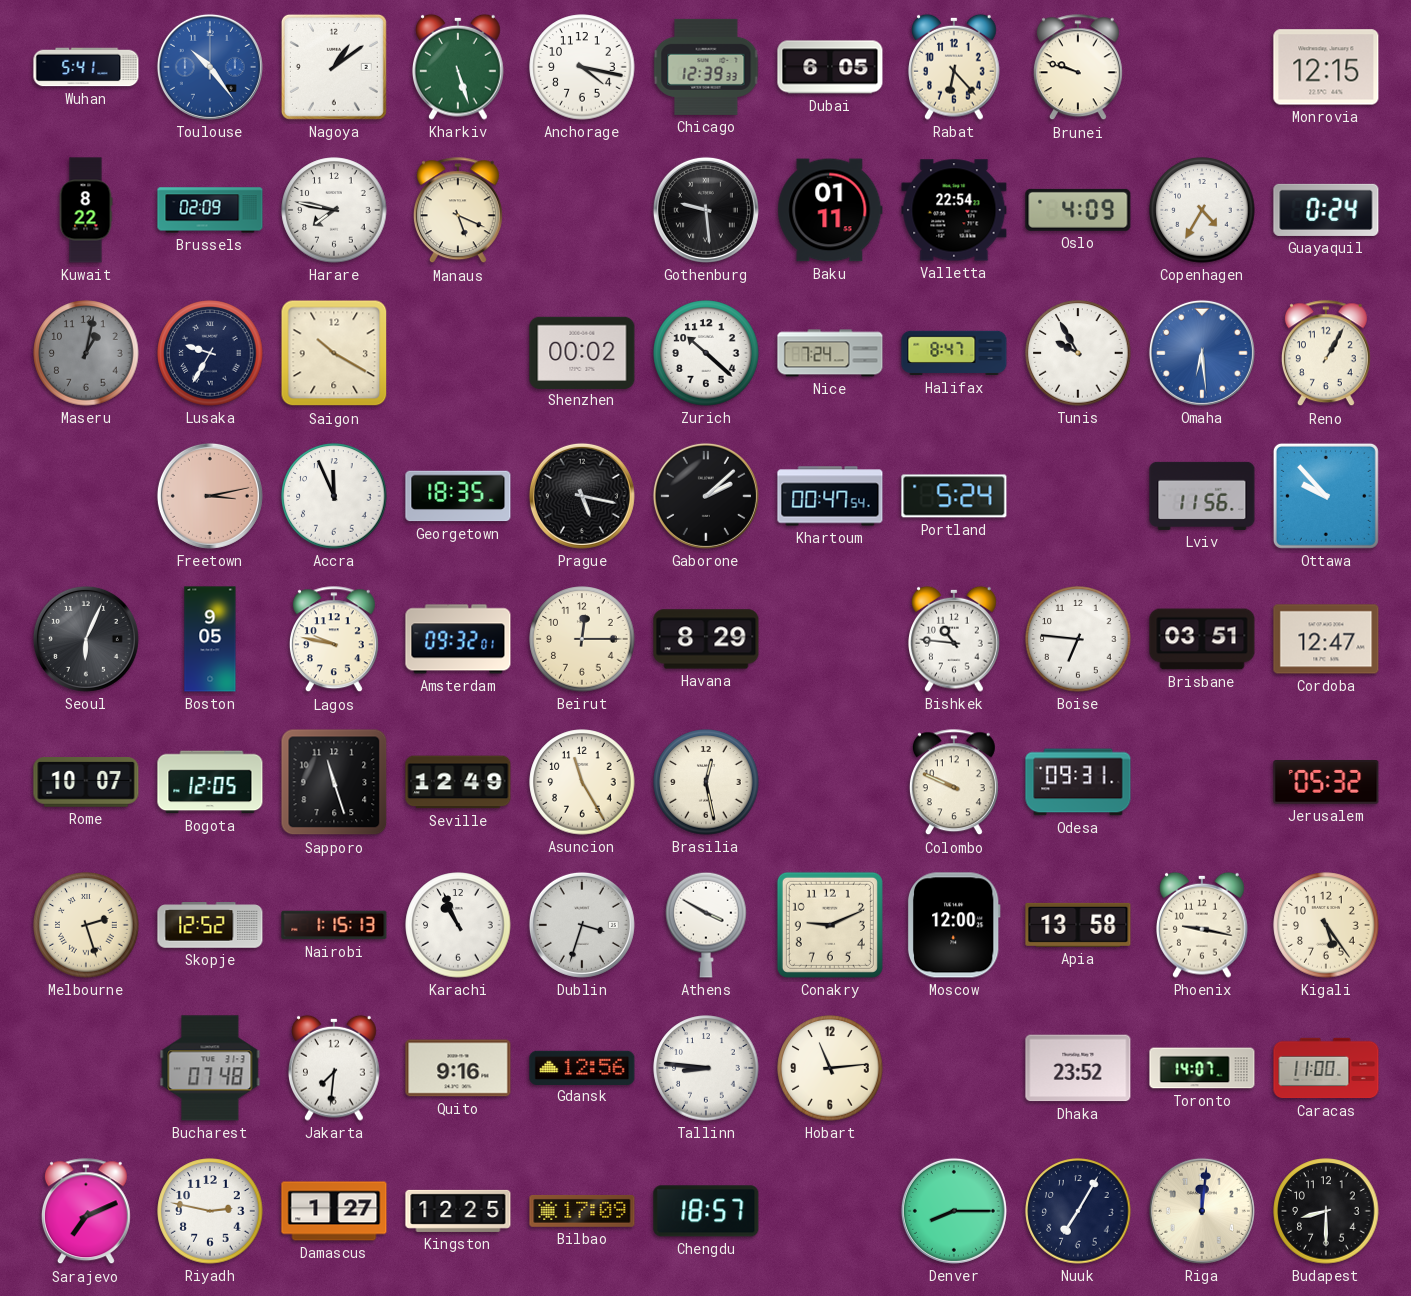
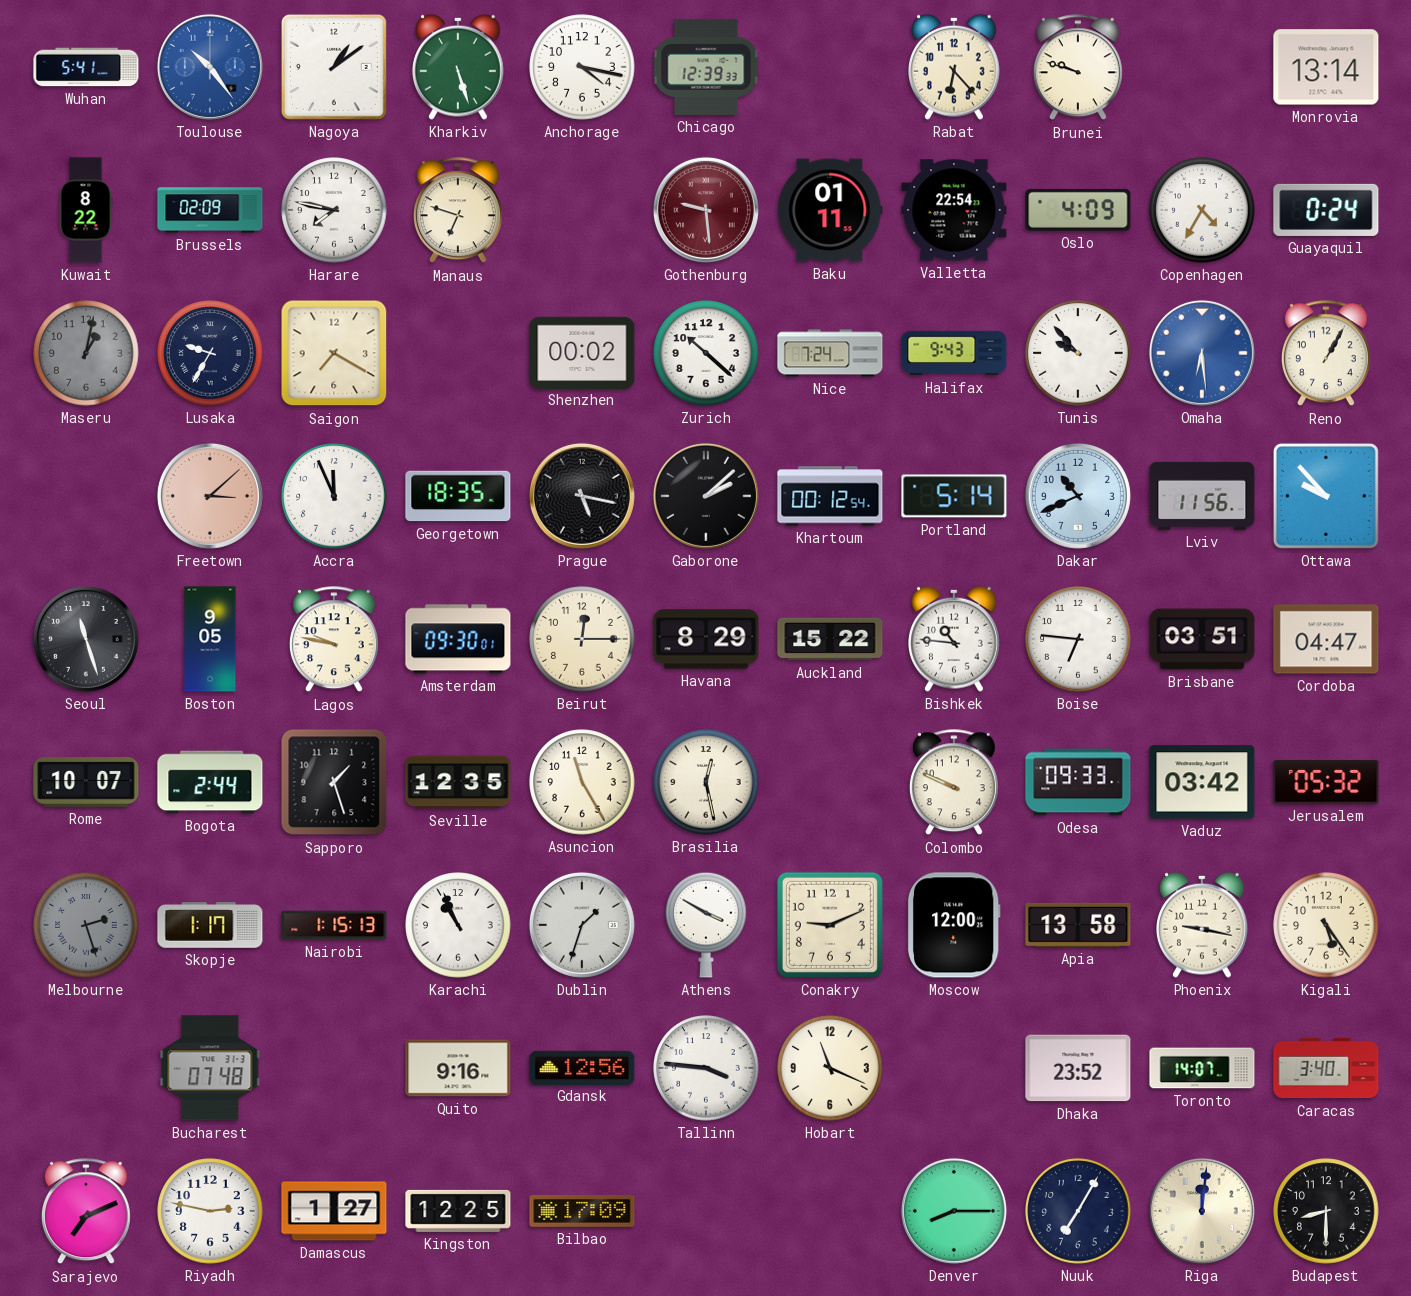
Dubai: 6:05 -> none
Monrovia: 12:15 -> 13:14
Manaus: 5:19 -> 6:48
Gothenburg dial: black -> burgundy
Saigon: 10:20 -> 7:20
Halifax: 8:47 -> 9:43
Tunis: 9:55 -> 9:53
Freetown: 3:13 -> 3:08
Khartoum: 00:47 -> 00:12
Portland: 5:24 -> 5:14
Dakar: none -> 10:41
Seoul: 6:04 -> 11:27
Amsterdam: 09:32 -> 09:30
Auckland: none -> 15:22
Cordoba: 12:47 -> 04:47
Bogota: 12:05 -> 2:44
Sapporo: 11:27 -> 1:27
Seville: 12:49 -> 12:35
Odesa: 09:31 -> 09:33
Vaduz: none -> 03:42
Melbourne dial: cream -> grey
Skopje: 12:52 -> 1:17
Dublin: 3:33 -> 1:33
Jakarta: 7:31 -> none
Tallinn: 8:46 -> 3:46
Hobart: 11:14 -> 11:19
Caracas: 11:00 -> 3:40
Chengdu: 18:57 -> none
